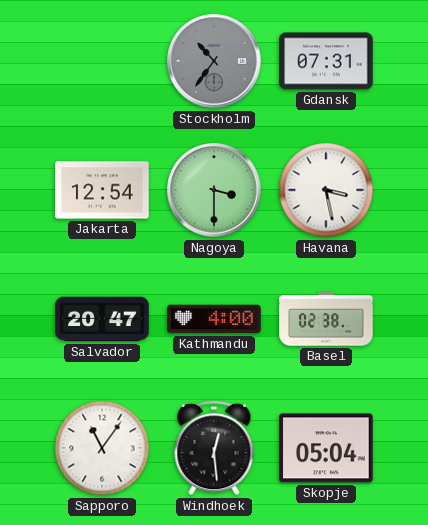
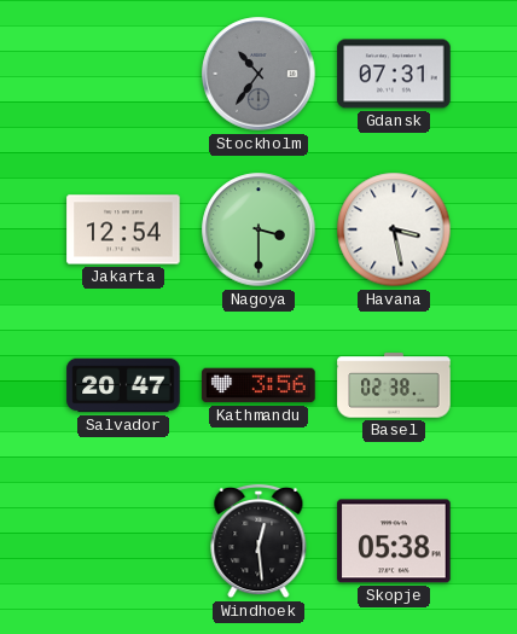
Kathmandu: 4:00 -> 3:56
Sapporo: 11:06 -> none
Skopje: 05:04 -> 05:38
